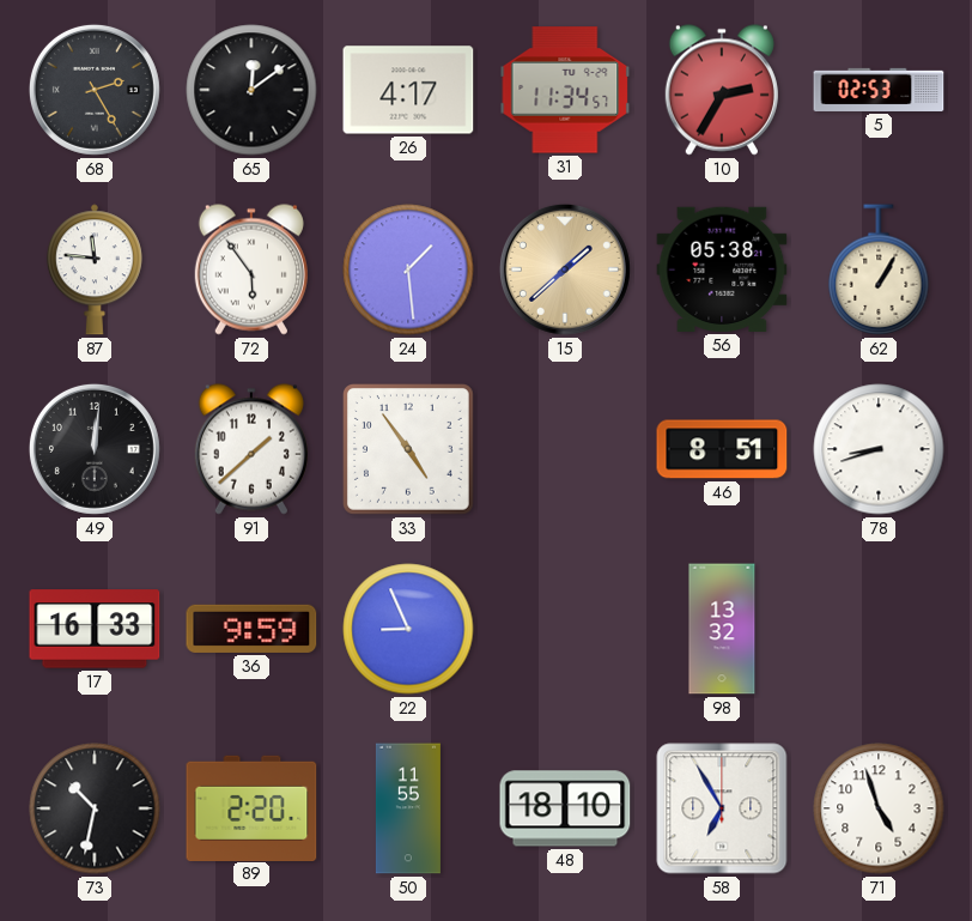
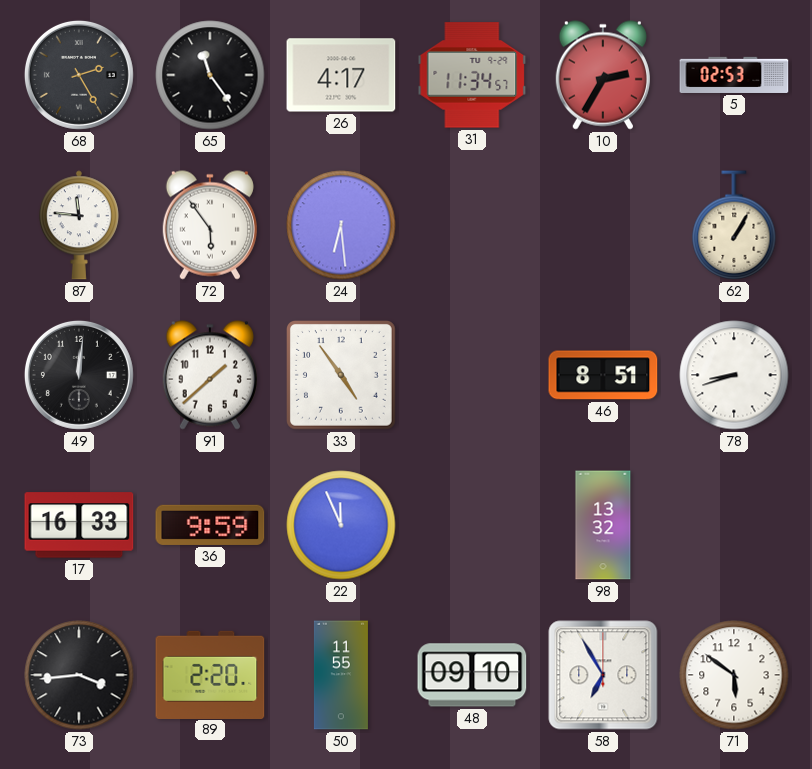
65: 12:09 -> 11:24
24: 1:29 -> 6:29
15: 1:38 -> none
56: 05:38 -> none
22: 8:56 -> 11:56
73: 10:32 -> 3:44
48: 18:10 -> 09:10
71: 4:57 -> 5:51
